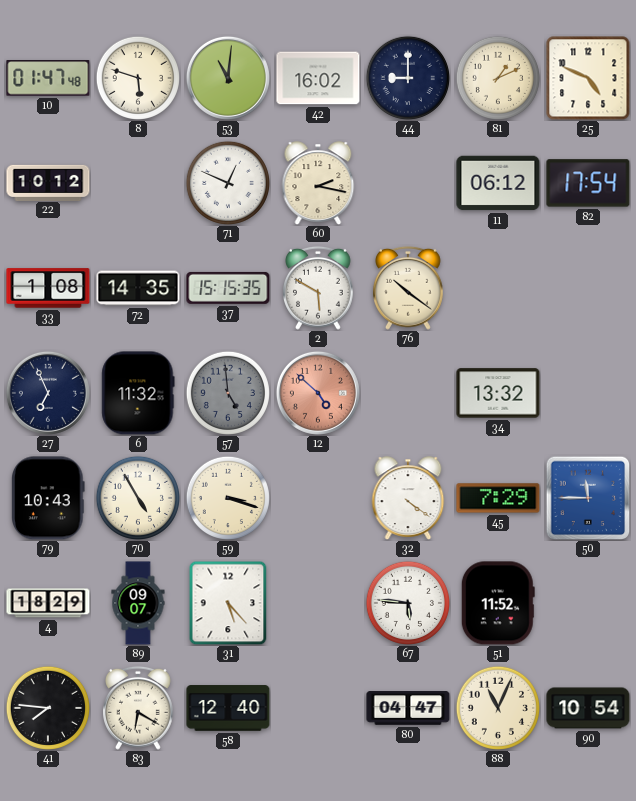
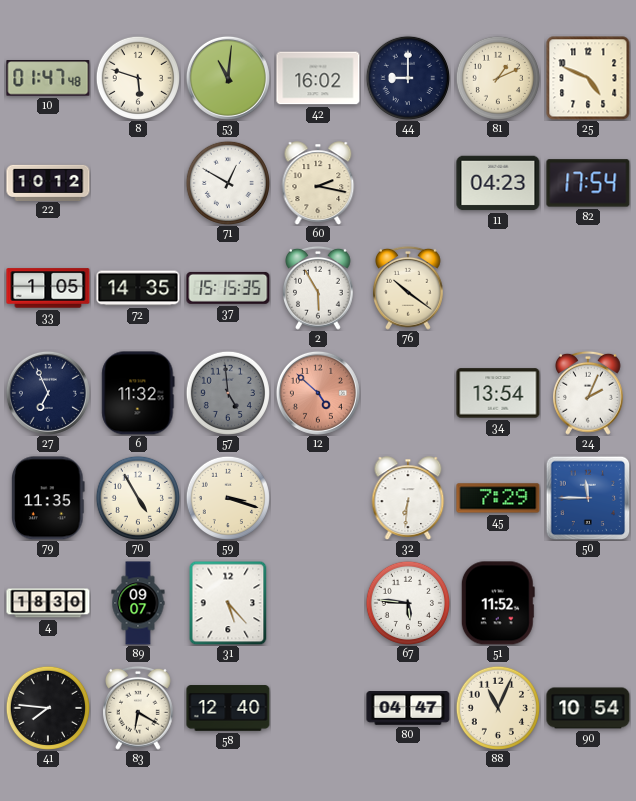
71: 12:49 -> 12:50
11: 06:12 -> 04:23
33: 1:08 -> 1:05
2: 5:50 -> 5:55
34: 13:32 -> 13:54
24: none -> 2:04
79: 10:43 -> 11:35
32: 4:21 -> 6:31
4: 18:29 -> 18:30
